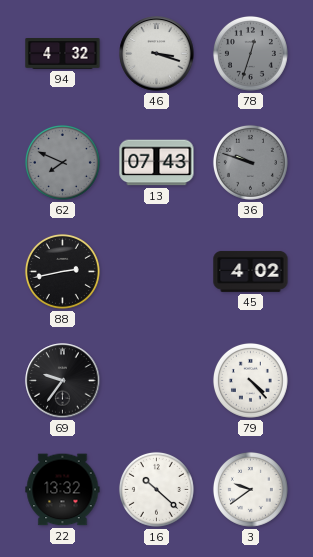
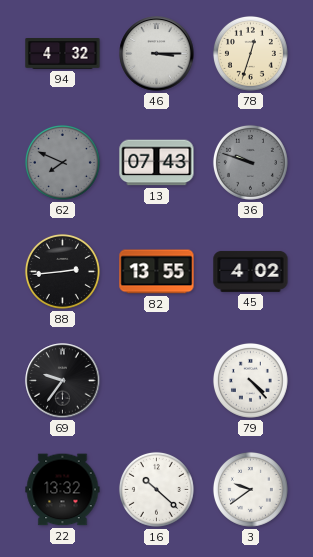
46: 3:18 -> 3:15
78 dial: grey -> cream
88: 2:43 -> 2:44
82: none -> 13:55
